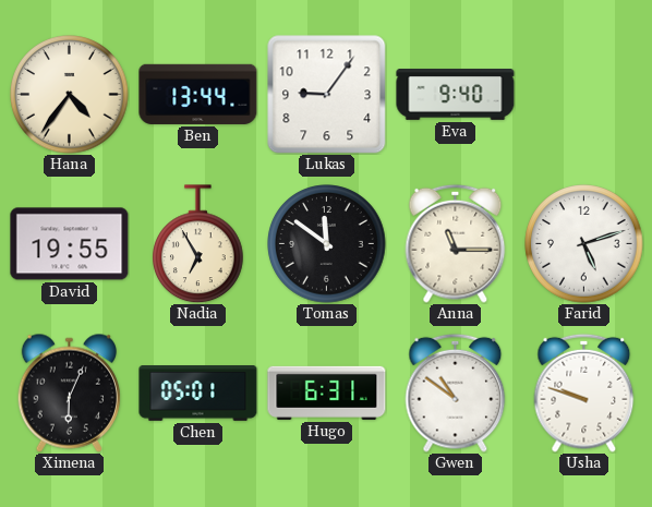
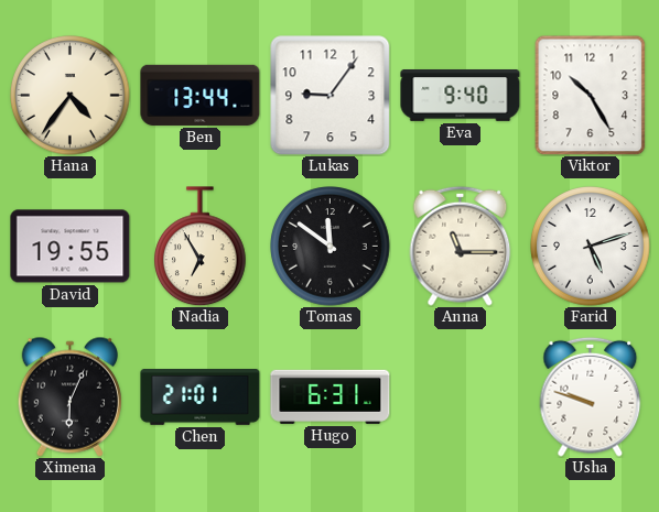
Viktor: none -> 10:25
Chen: 05:01 -> 21:01
Gwen: 10:51 -> none
